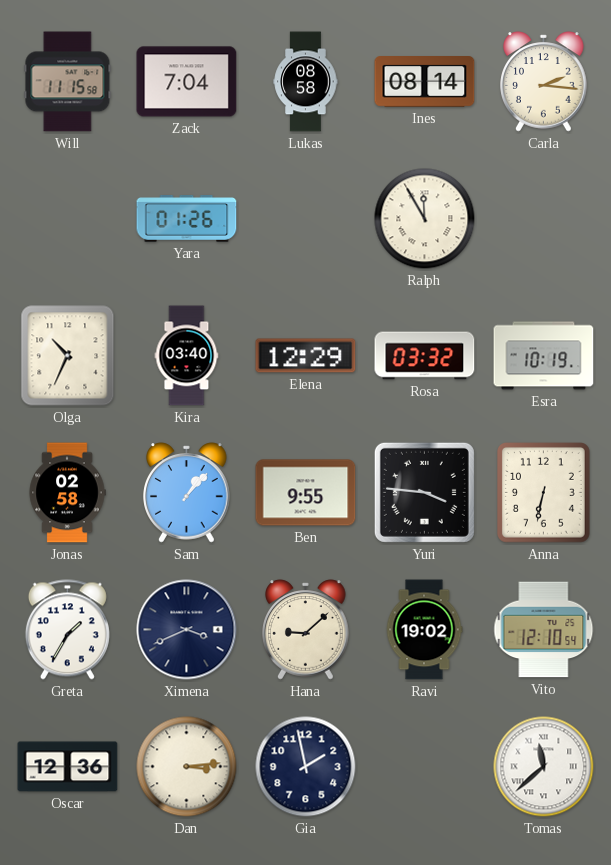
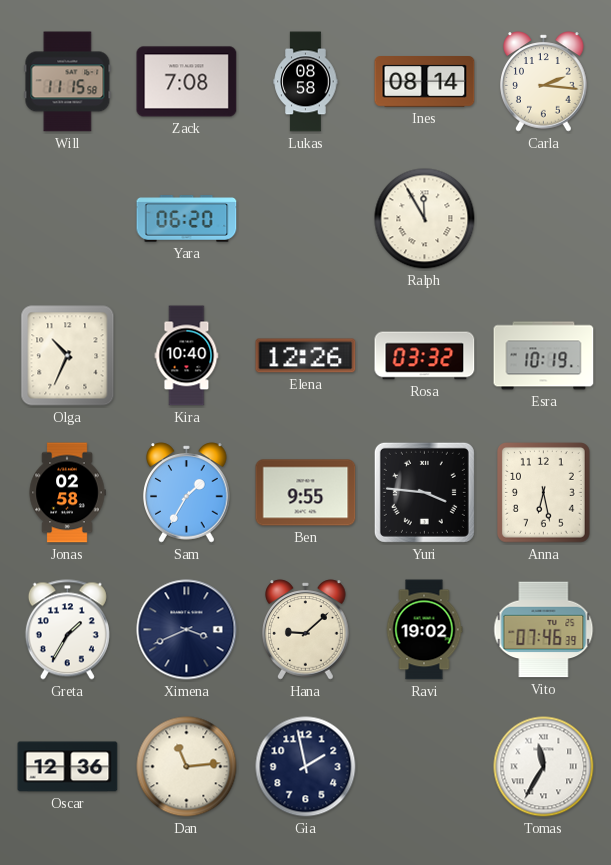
Zack: 7:04 -> 7:08
Yara: 01:26 -> 06:20
Kira: 03:40 -> 10:40
Elena: 12:29 -> 12:26
Sam: 1:07 -> 1:35
Anna: 6:32 -> 6:28
Vito: 12:10 -> 07:46
Dan: 3:14 -> 11:14
Tomas: 11:38 -> 11:35
